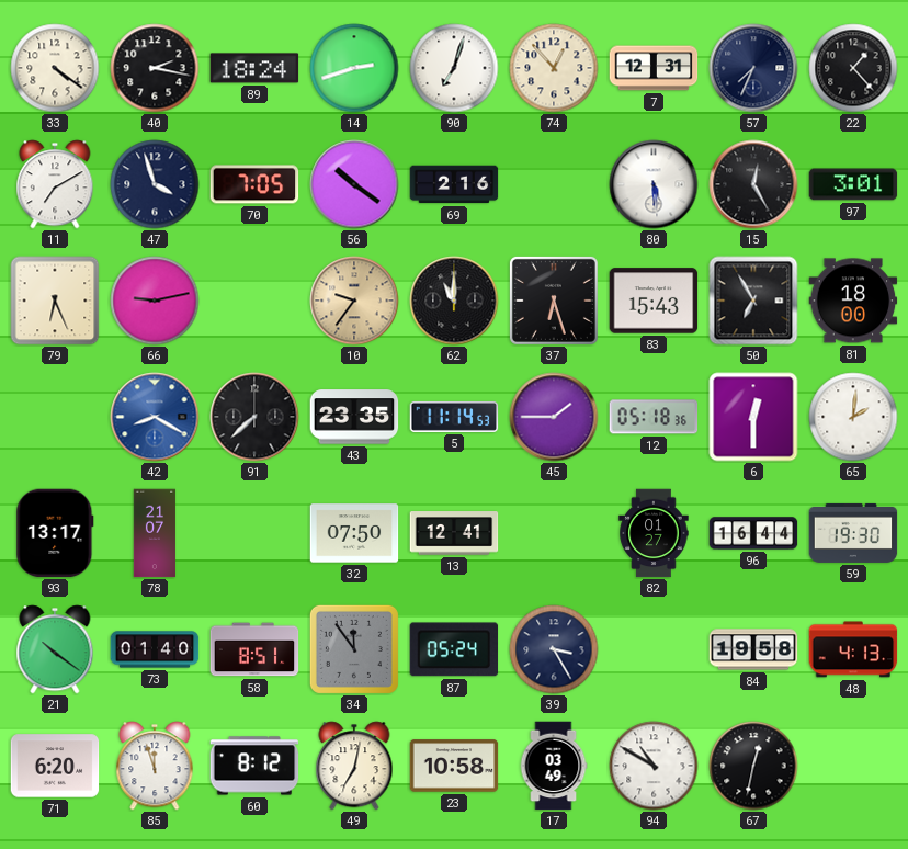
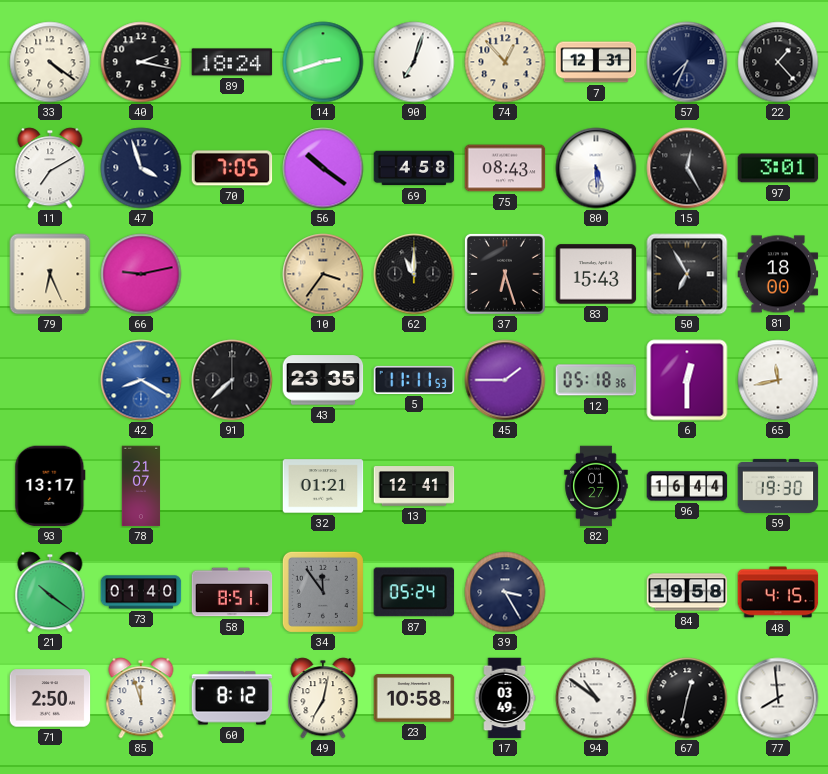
69: 2:16 -> 4:58
75: none -> 08:43
10: 9:36 -> 3:36
5: 11:14 -> 11:11
65: 2:01 -> 11:43
32: 07:50 -> 01:21
48: 4:13 -> 4:15
71: 6:20 -> 2:50
94: 10:50 -> 10:51
77: none -> 7:59
